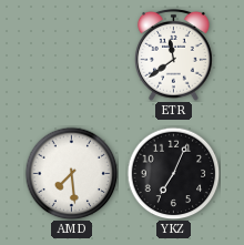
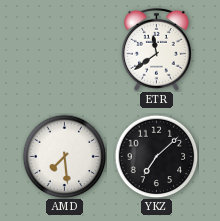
YKZ: 7:04 -> 7:08
